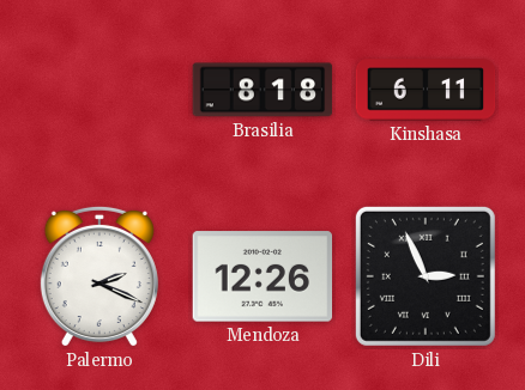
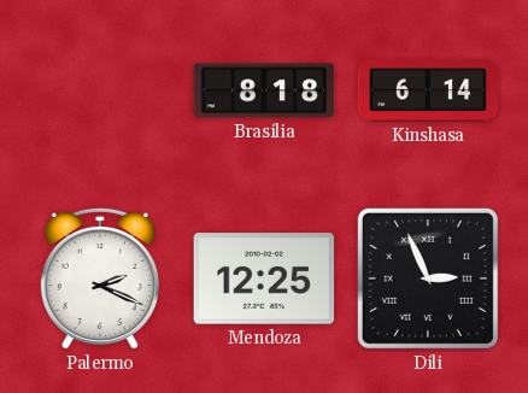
Kinshasa: 6:11 -> 6:14
Mendoza: 12:26 -> 12:25
